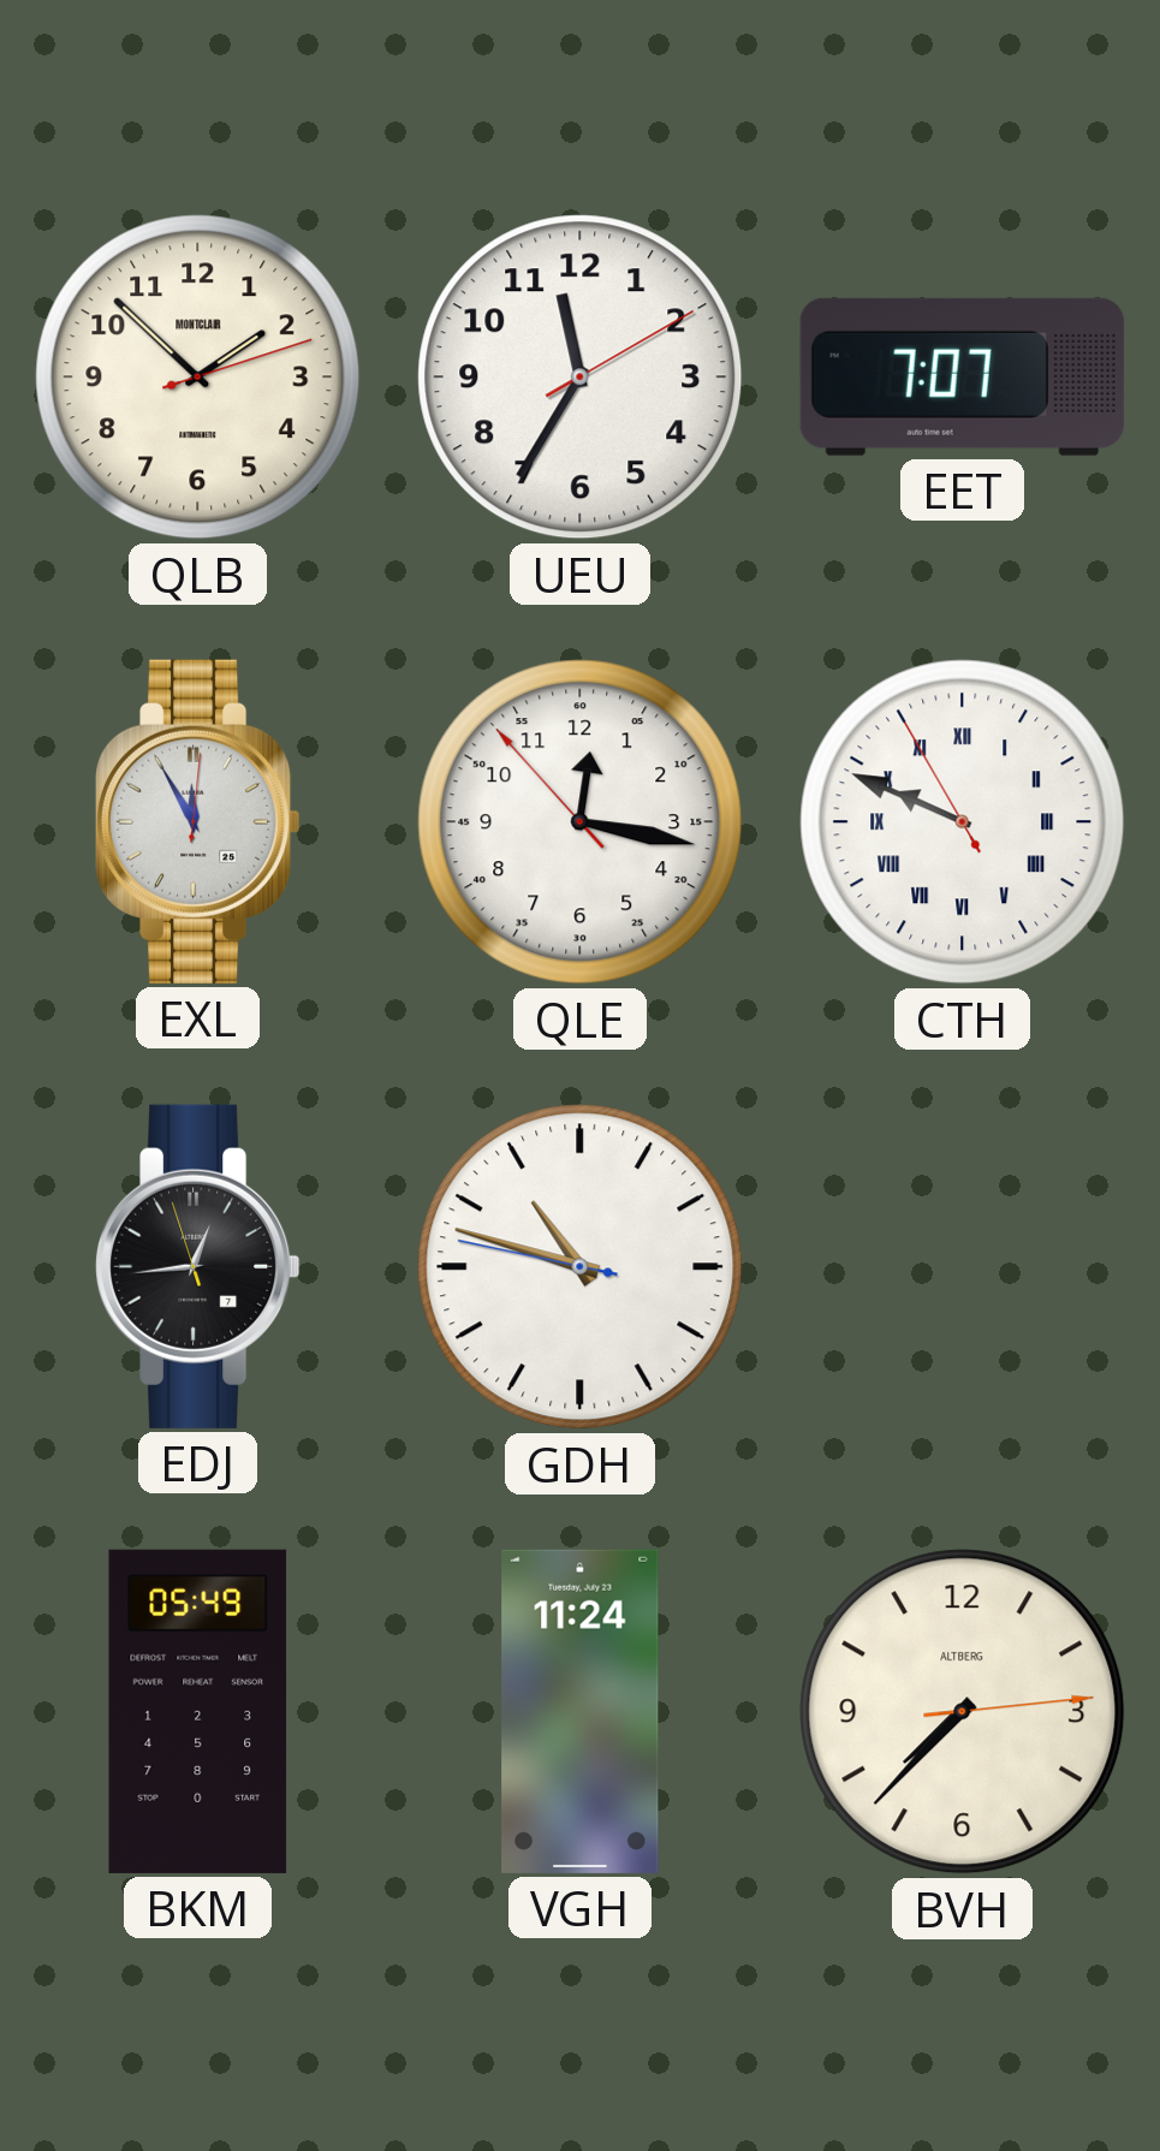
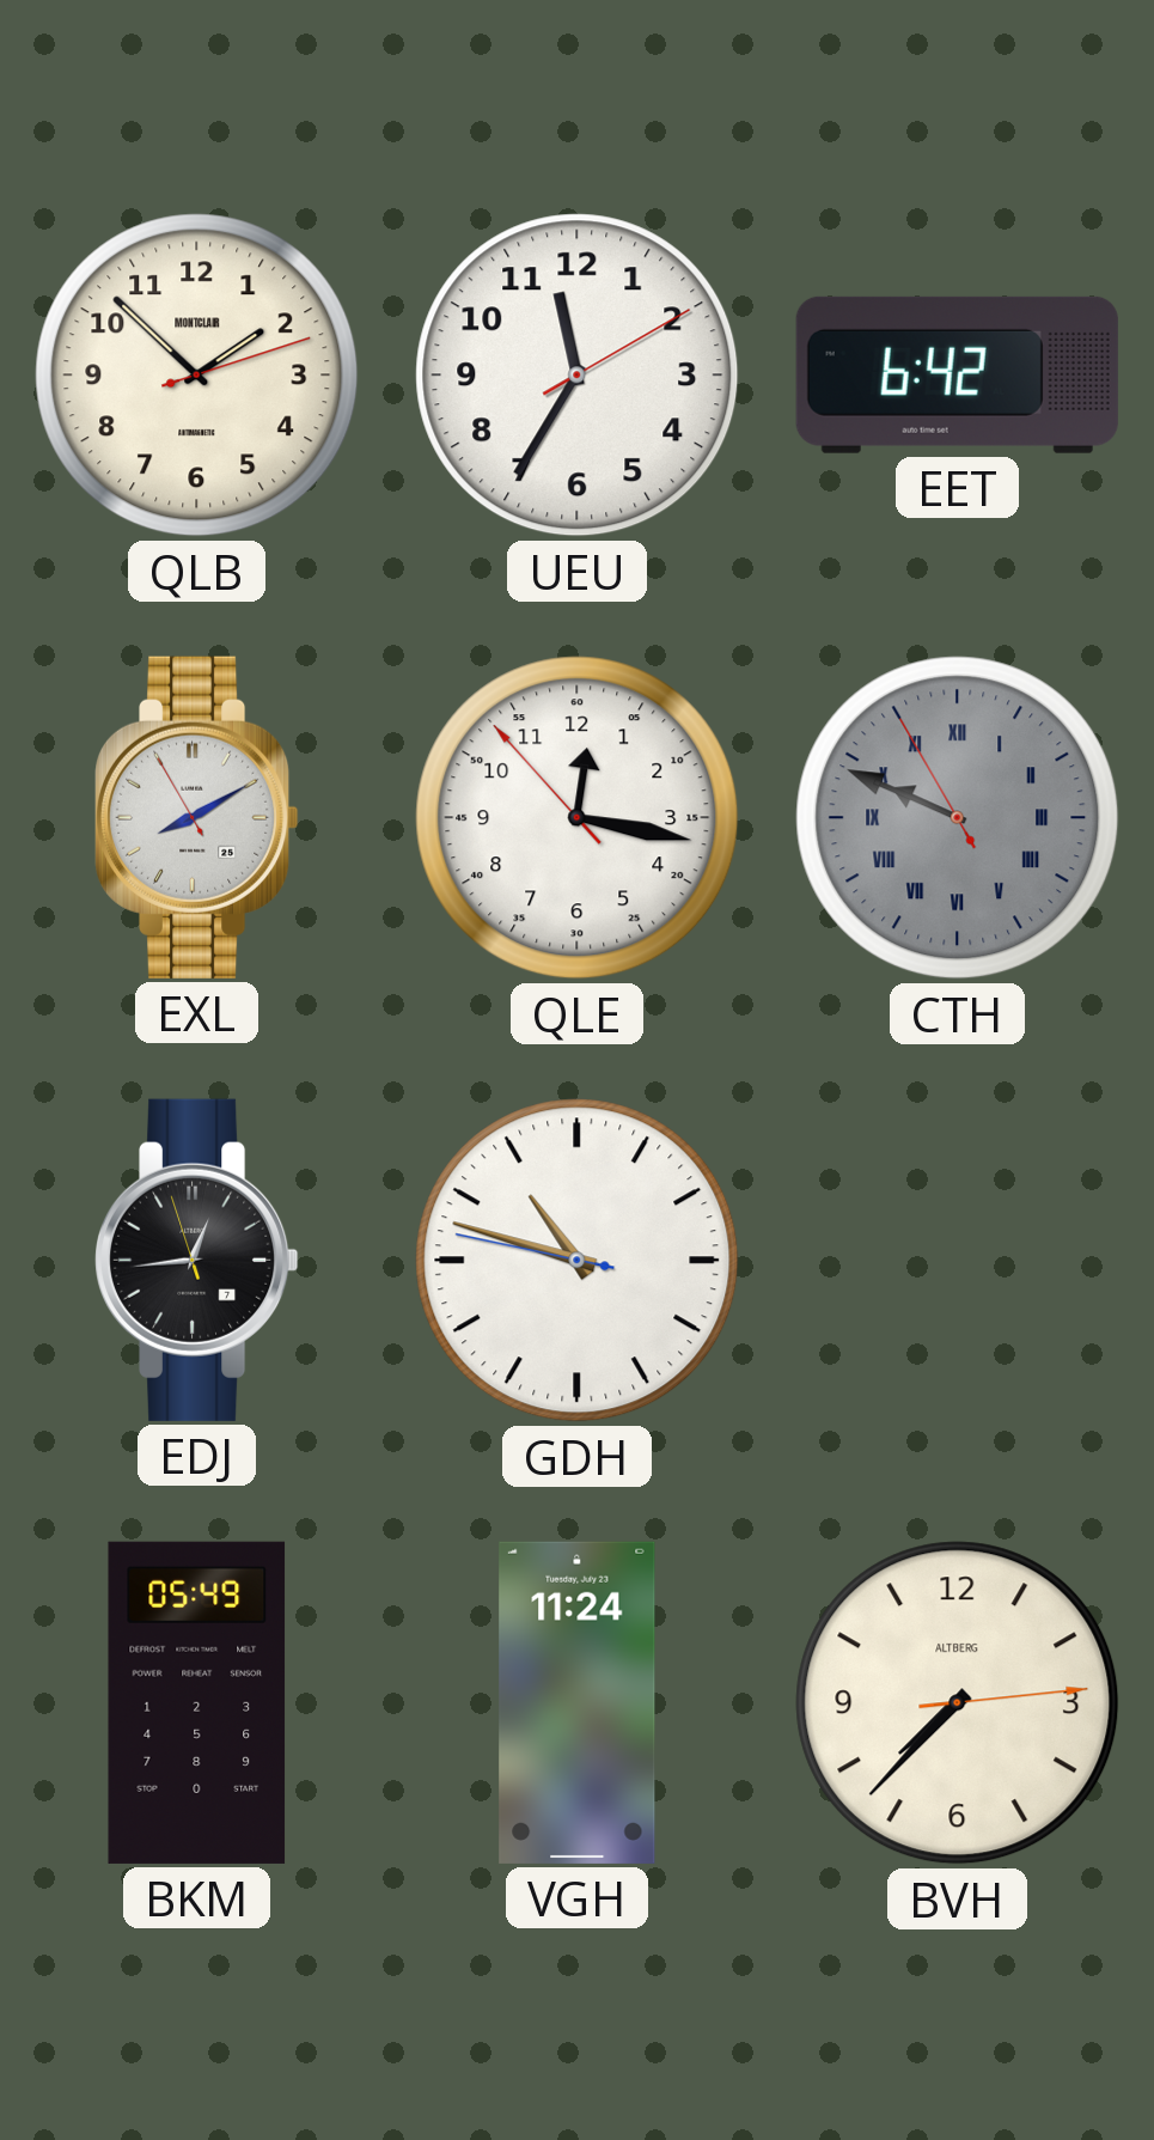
EET: 7:07 -> 6:42
EXL: 11:55 -> 8:09
CTH dial: white -> grey
